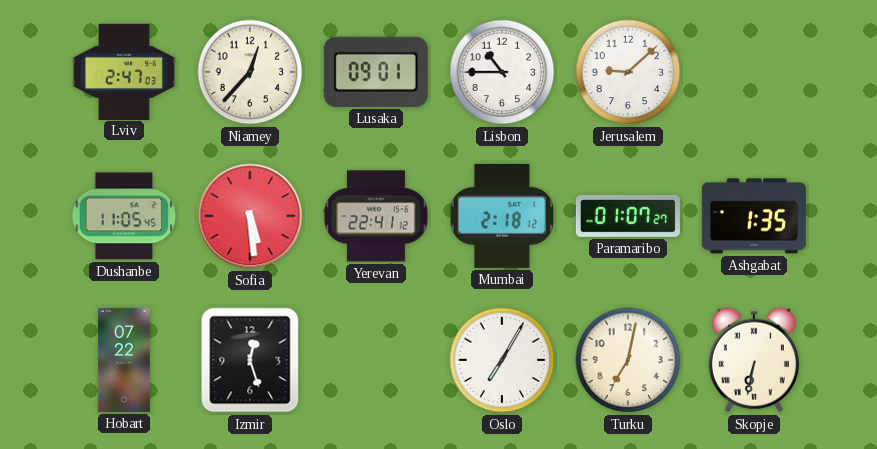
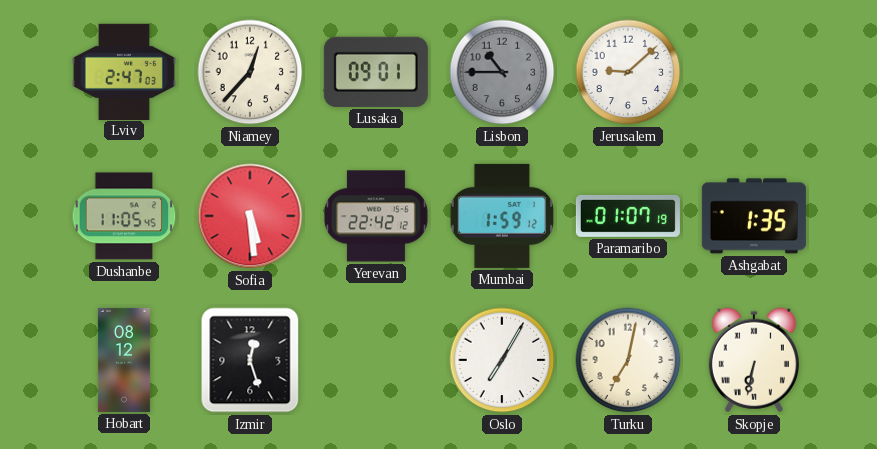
Lisbon dial: white -> grey
Yerevan: 22:41 -> 22:42
Mumbai: 2:18 -> 1:59
Paramaribo: 01:07:27 -> 01:07:19
Hobart: 07:22 -> 08:12
